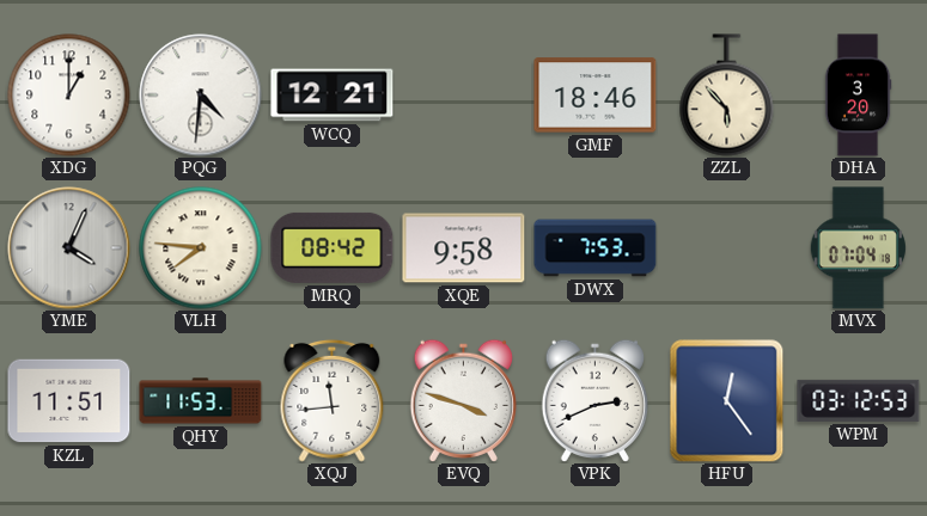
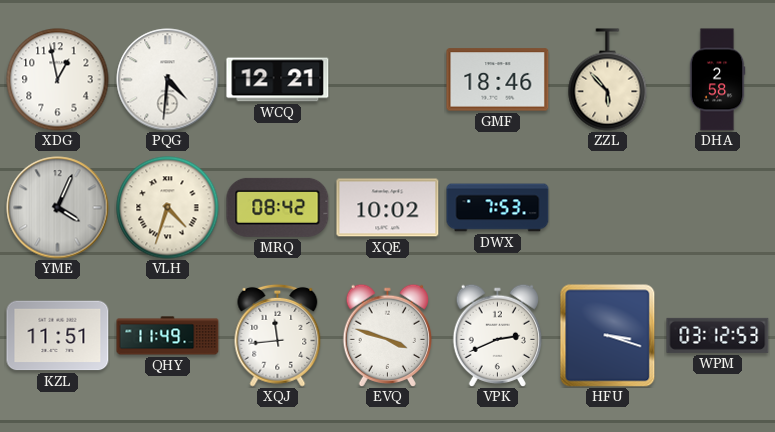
XDG: 1:00 -> 12:58
DHA: 3:20 -> 2:58
VLH: 7:46 -> 4:33
XQE: 9:58 -> 10:02
MVX: 07:04 -> none
QHY: 11:53 -> 11:49
HFU: 12:24 -> 3:18
